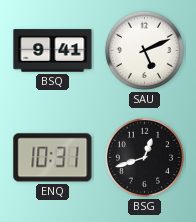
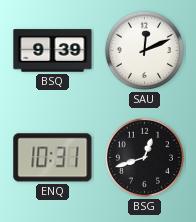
BSQ: 9:41 -> 9:39
SAU: 5:11 -> 12:11
